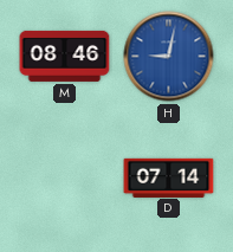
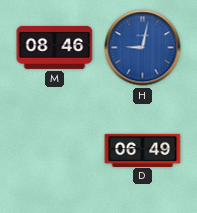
D: 07:14 -> 06:49
